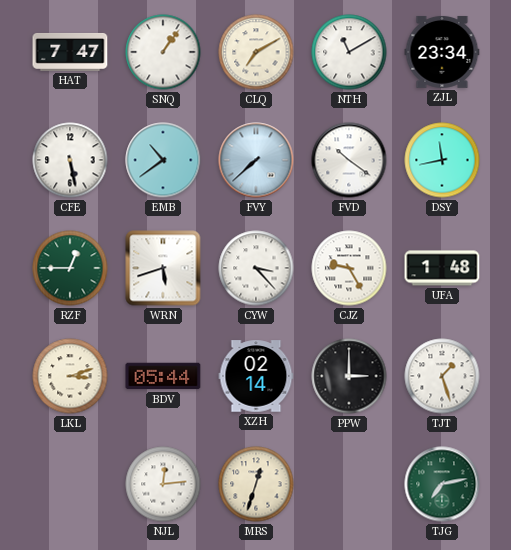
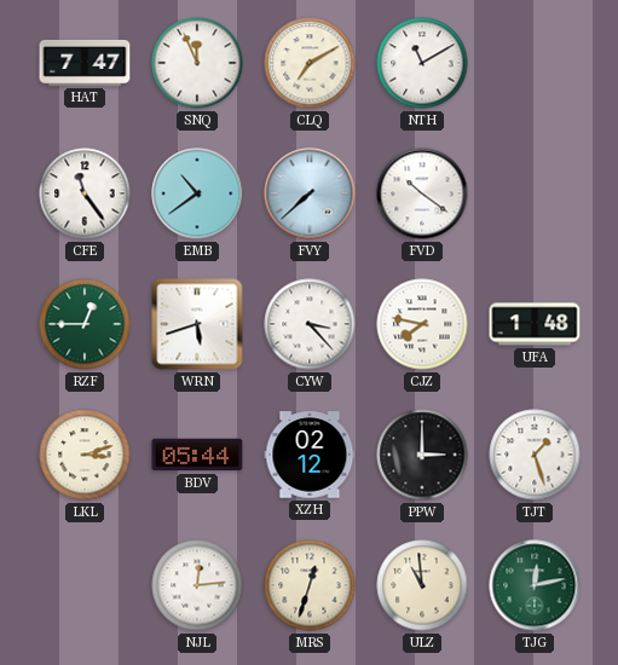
SNQ: 1:06 -> 11:56
ZJL: 23:34 -> none
CFE: 5:28 -> 11:24
DSY: 11:43 -> none
CJZ: 9:25 -> 7:47
XZH: 02:14 -> 02:12
ULZ: none -> 10:59
TJG: 7:13 -> 12:13
